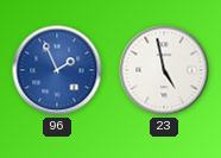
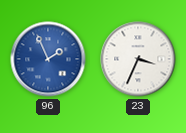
23: 4:58 -> 3:34
